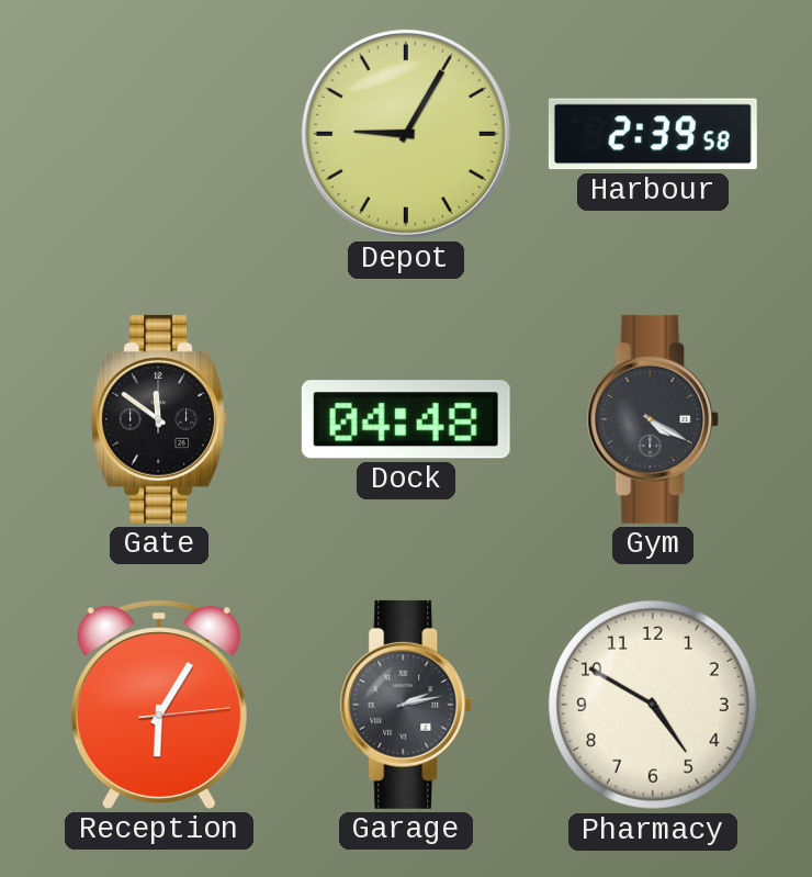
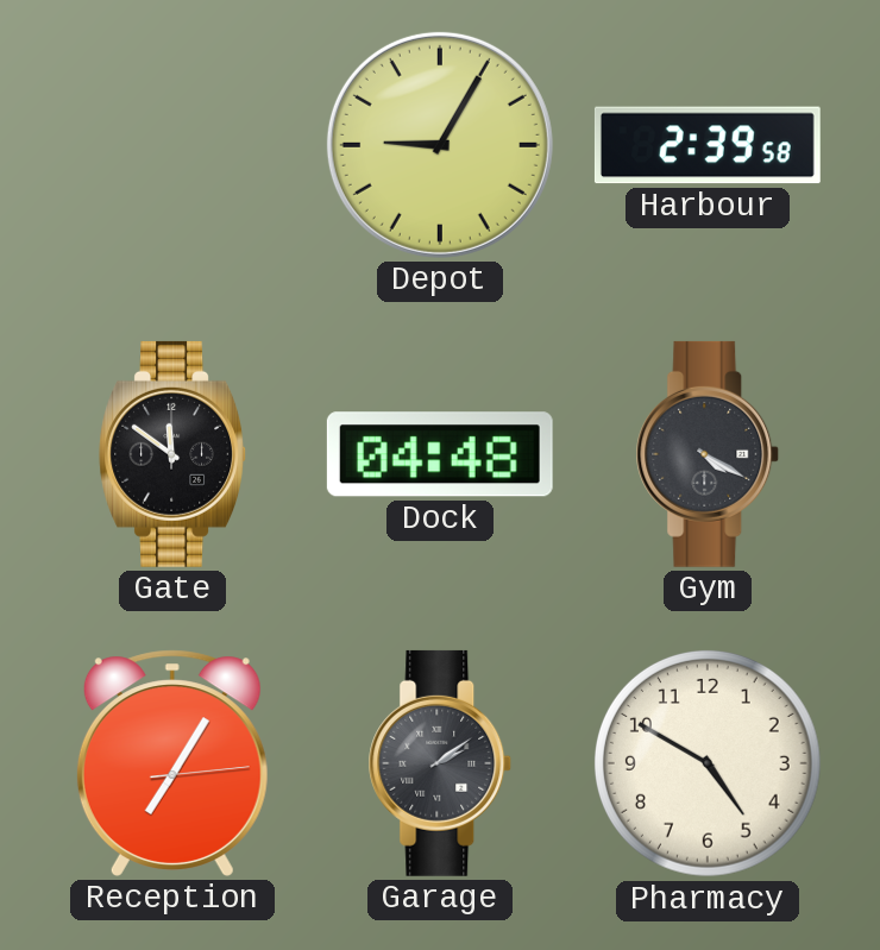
Reception: 6:05 -> 7:05
Garage: 2:13 -> 2:09
